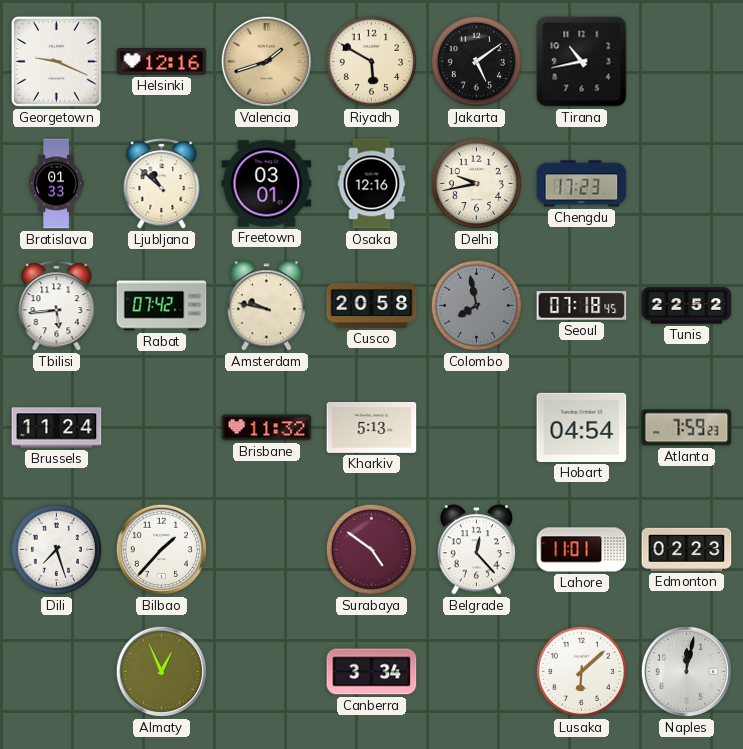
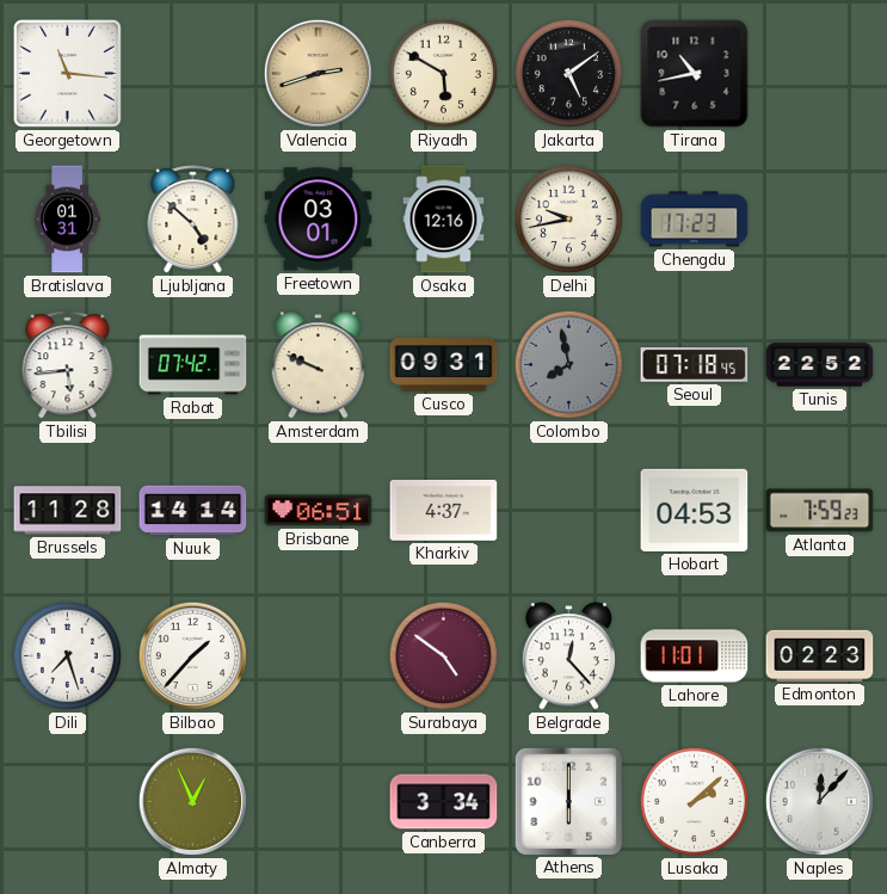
Georgetown: 9:19 -> 11:16
Helsinki: 12:16 -> none
Valencia: 1:42 -> 2:42
Bratislava: 01:33 -> 01:31
Ljubljana: 10:52 -> 4:52
Amsterdam: 9:47 -> 9:49
Cusco: 20:58 -> 09:31
Brussels: 11:24 -> 11:28
Nuuk: none -> 14:14
Brisbane: 11:32 -> 06:51
Kharkiv: 5:13 -> 4:37
Hobart: 04:54 -> 04:53
Athens: none -> 6:00
Lusaka: 6:08 -> 2:08
Naples: 12:02 -> 12:07
